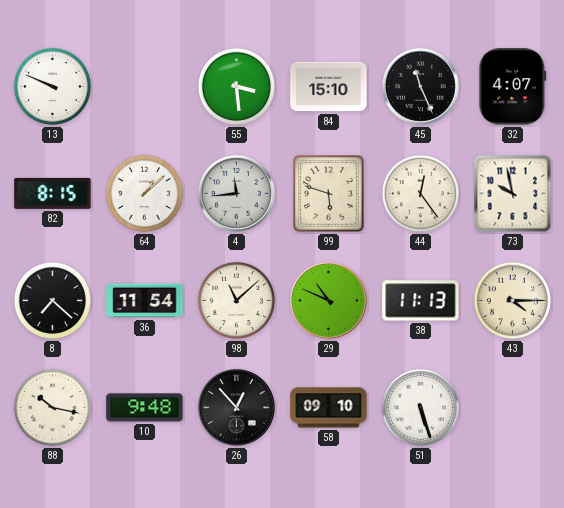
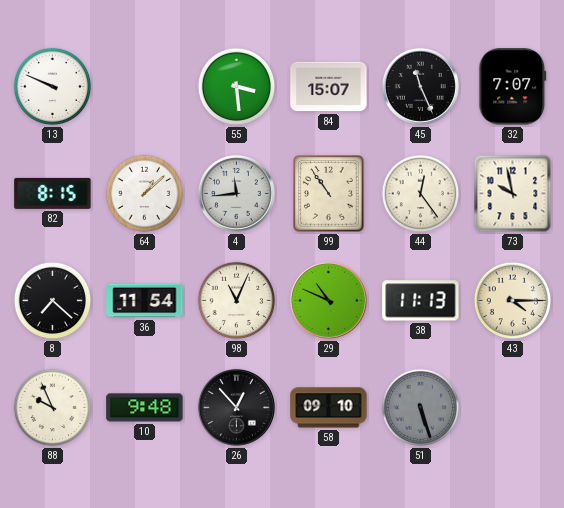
84: 15:10 -> 15:07
32: 4:07 -> 7:07
99: 5:48 -> 10:54
98: 11:08 -> 11:04
88: 10:17 -> 9:56
51 dial: white -> grey
